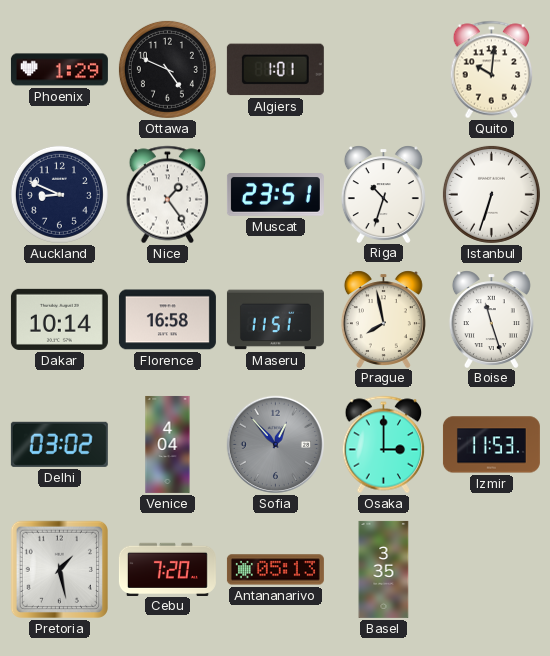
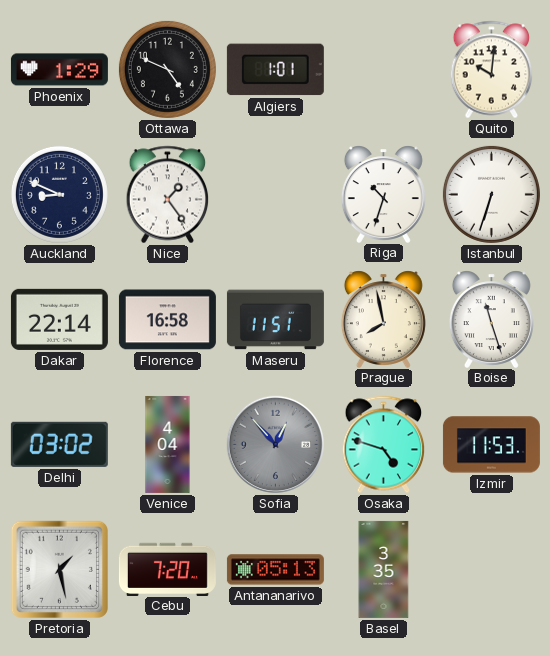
Muscat: 23:51 -> none
Dakar: 10:14 -> 22:14
Osaka: 3:00 -> 4:48
